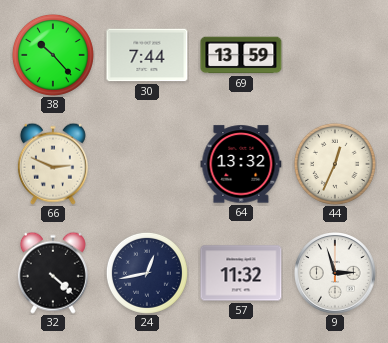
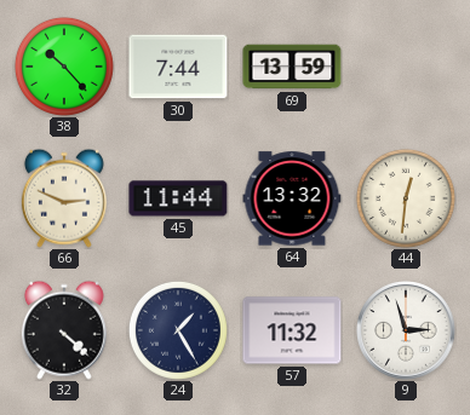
45: none -> 11:44
44: 12:34 -> 12:31
24: 12:43 -> 1:25
